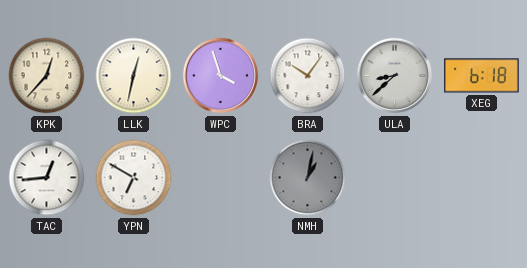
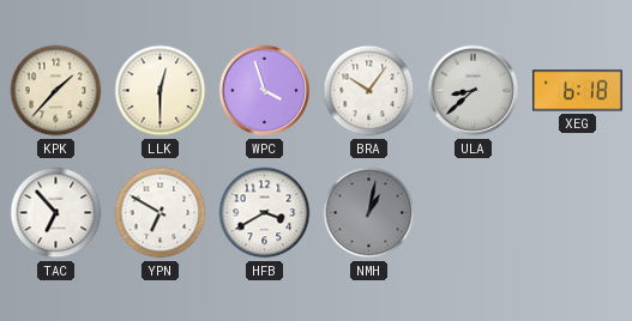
KPK: 12:37 -> 1:37
LLK: 12:32 -> 12:30
TAC: 12:44 -> 6:53
HFB: none -> 3:40
